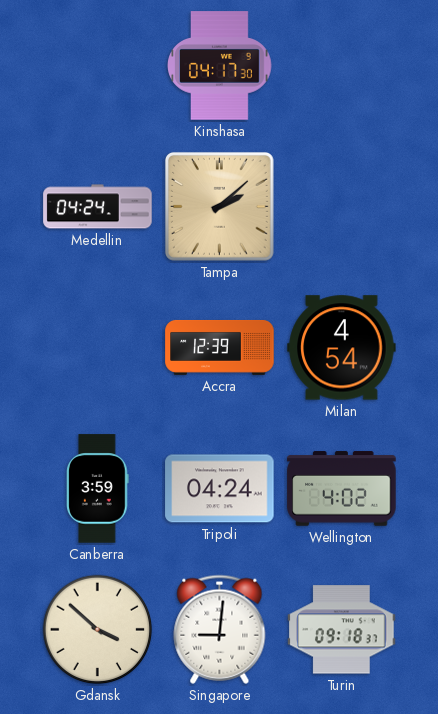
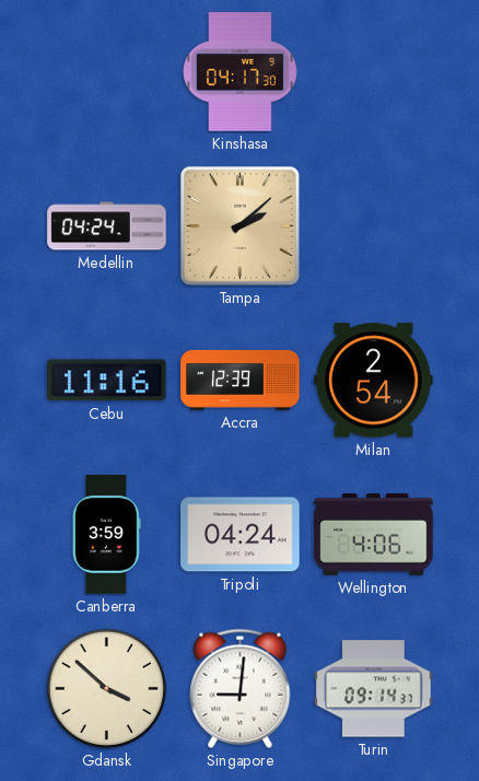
Cebu: none -> 11:16
Milan: 4:54 -> 2:54
Wellington: 4:02 -> 4:06
Turin: 09:18 -> 09:14
